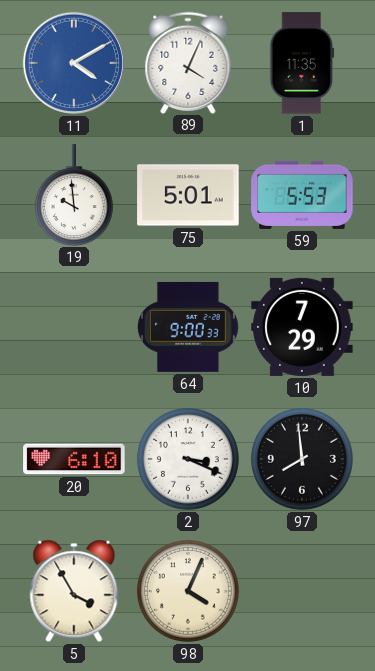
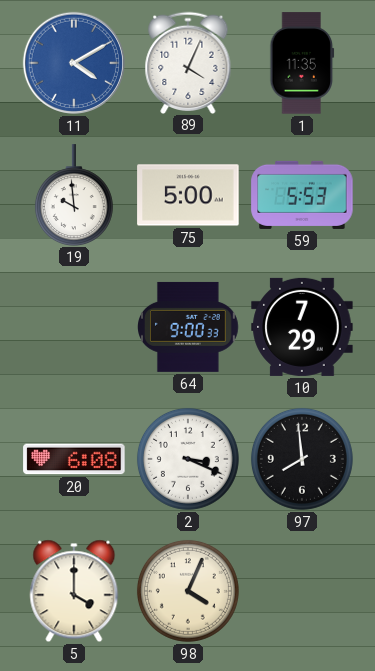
75: 5:01 -> 5:00
20: 6:10 -> 6:08
5: 3:55 -> 4:00
